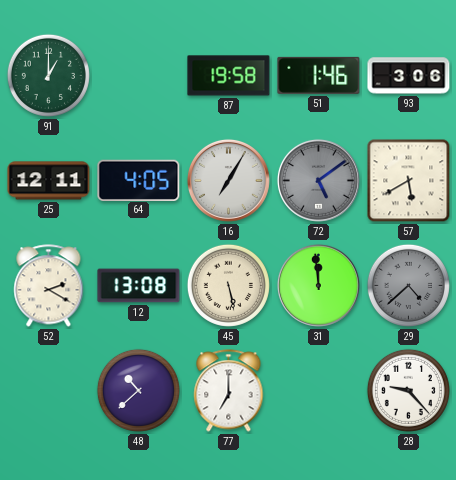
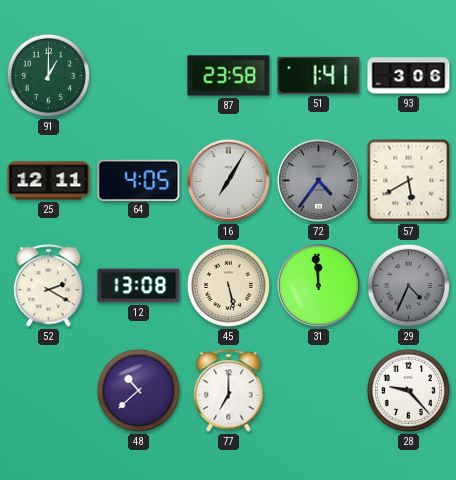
87: 19:58 -> 23:58
51: 1:46 -> 1:41
72: 5:09 -> 4:36
29: 4:38 -> 4:34
